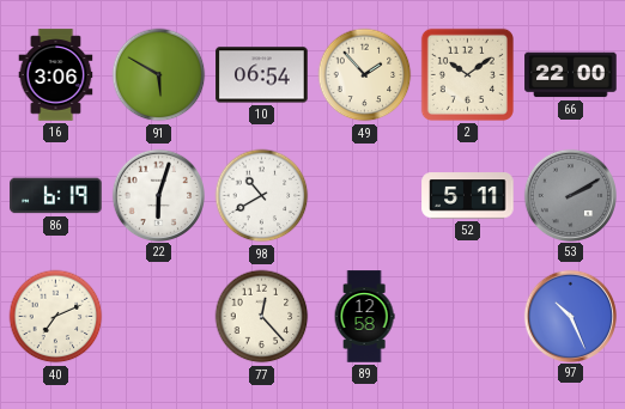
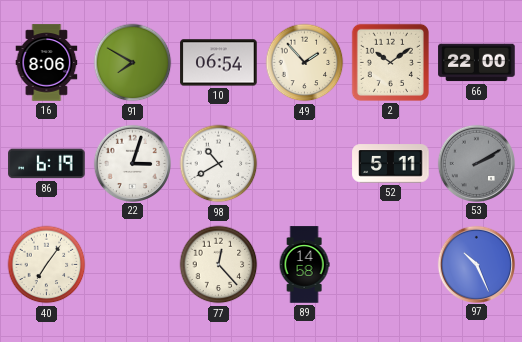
16: 3:06 -> 8:06
91: 5:50 -> 7:50
22: 6:03 -> 3:03
40: 7:11 -> 7:06
89: 12:58 -> 14:58
